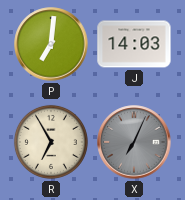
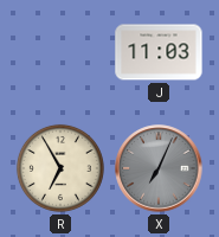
P: 7:01 -> none
J: 14:03 -> 11:03
